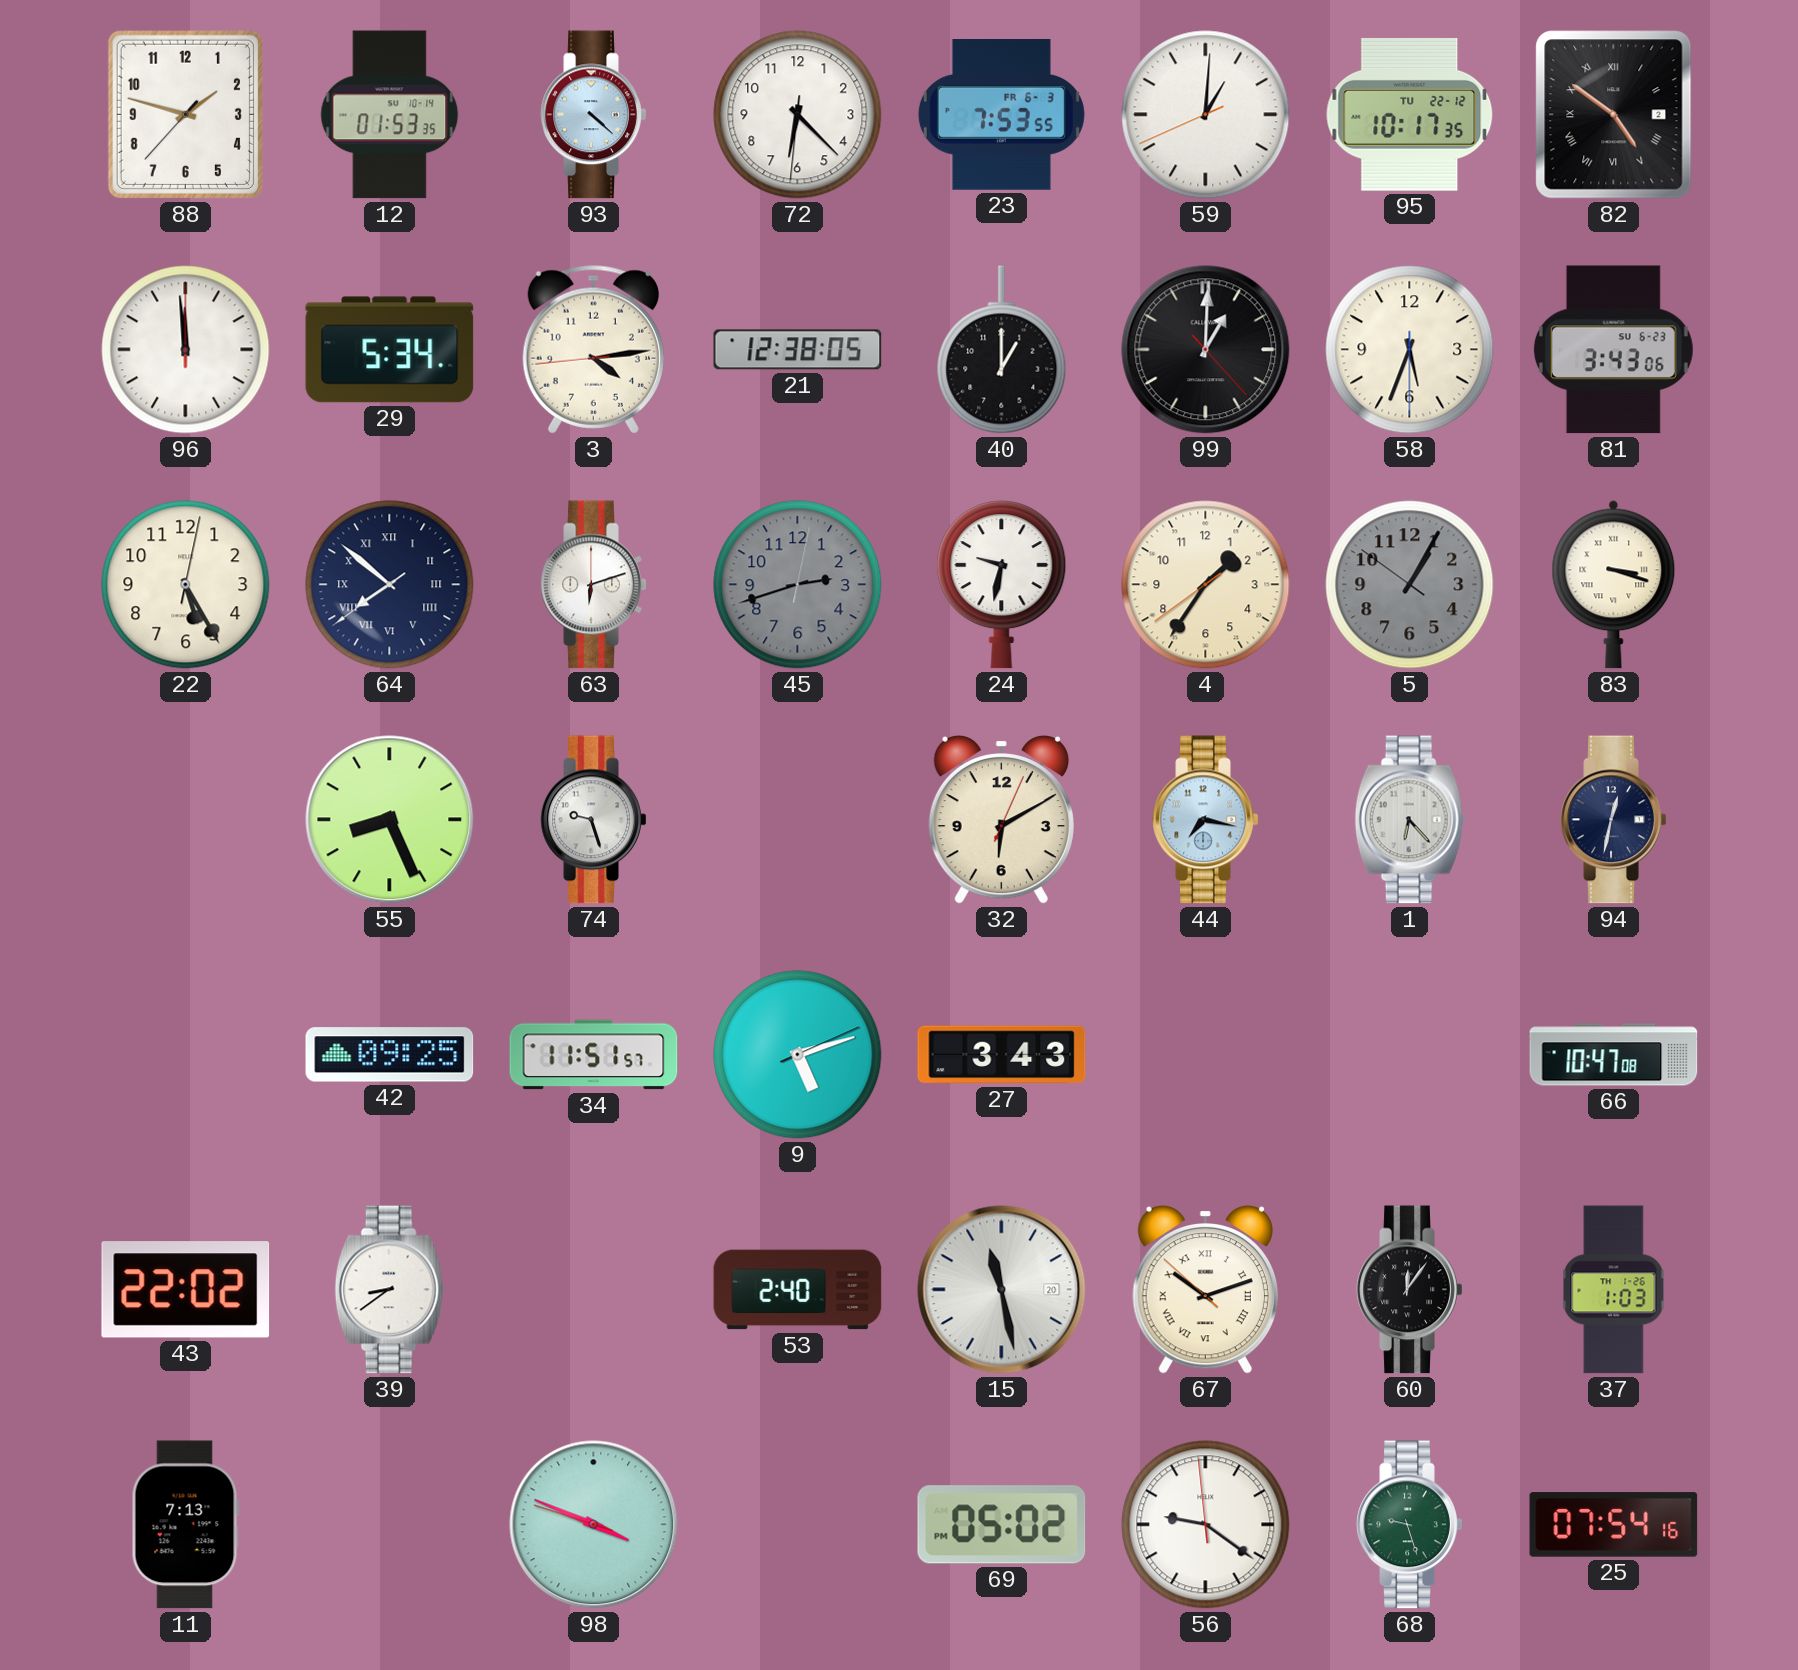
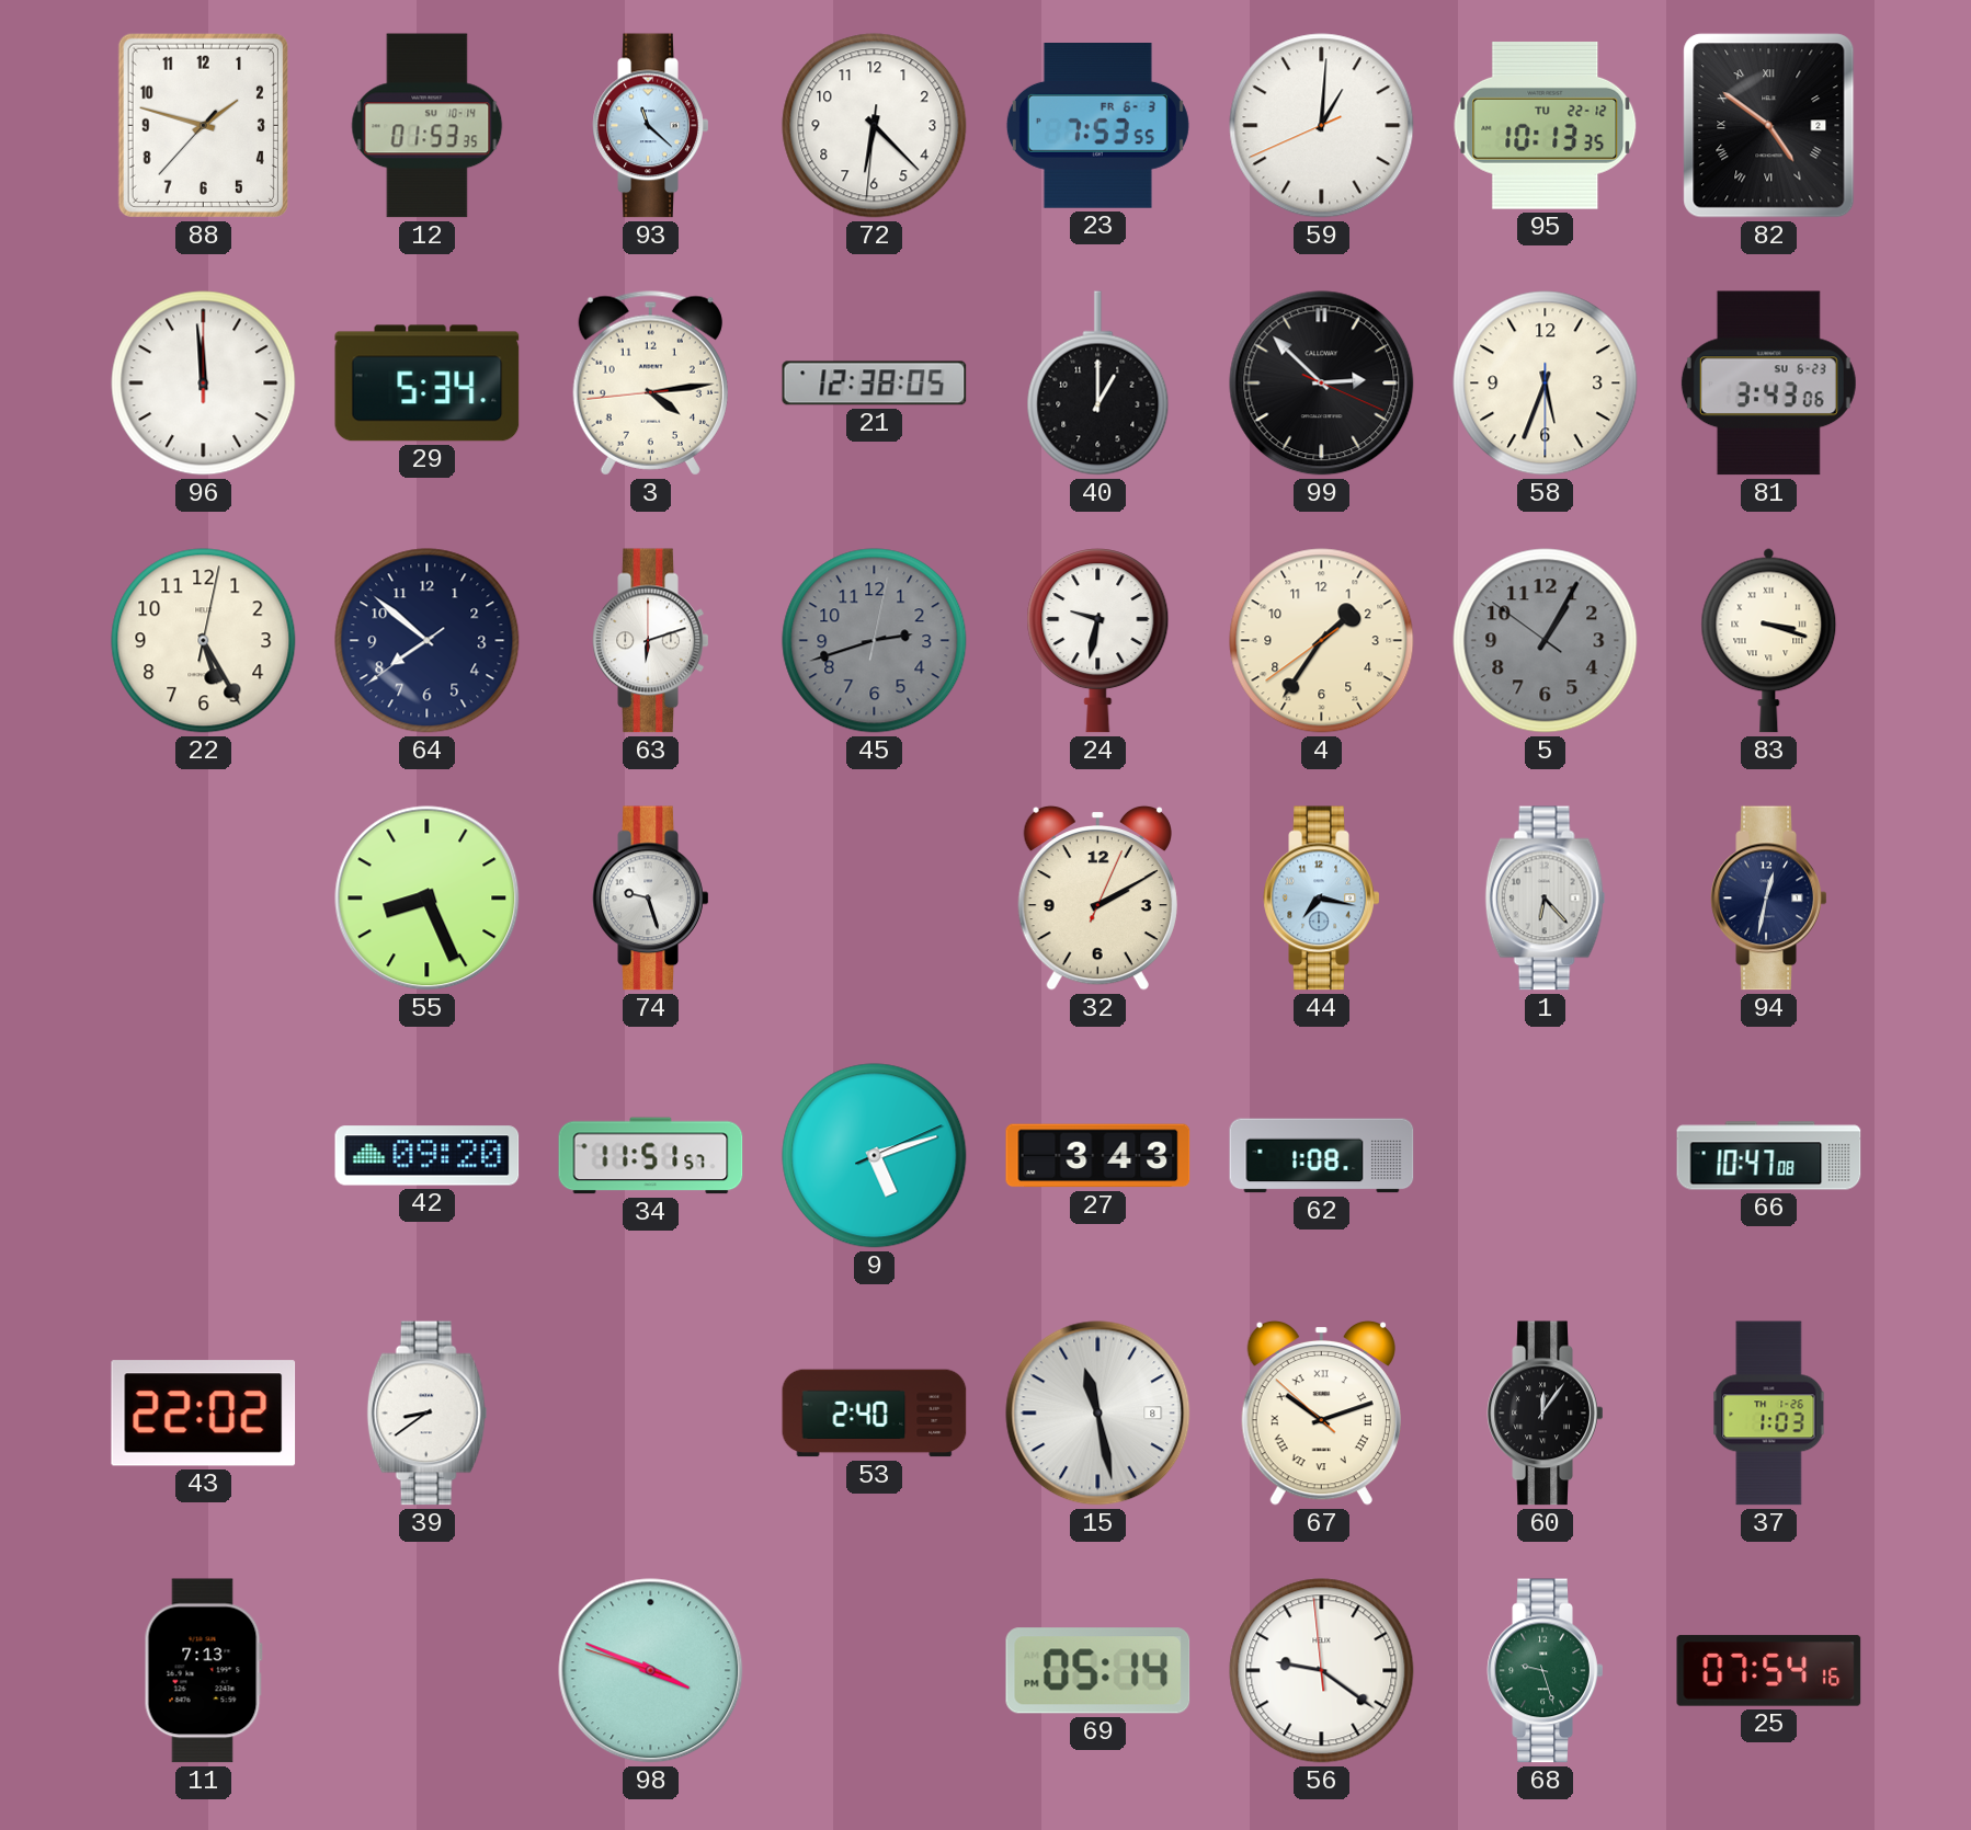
93: 4:22 -> 11:22
95: 10:17 -> 10:13
99: 1:00 -> 2:52
64 numerals: Roman -> Arabic
32: 6:10 -> 2:10
42: 09:25 -> 09:20
62: none -> 1:08
15 date: 20 -> 8
69: 05:02 -> 05:14
